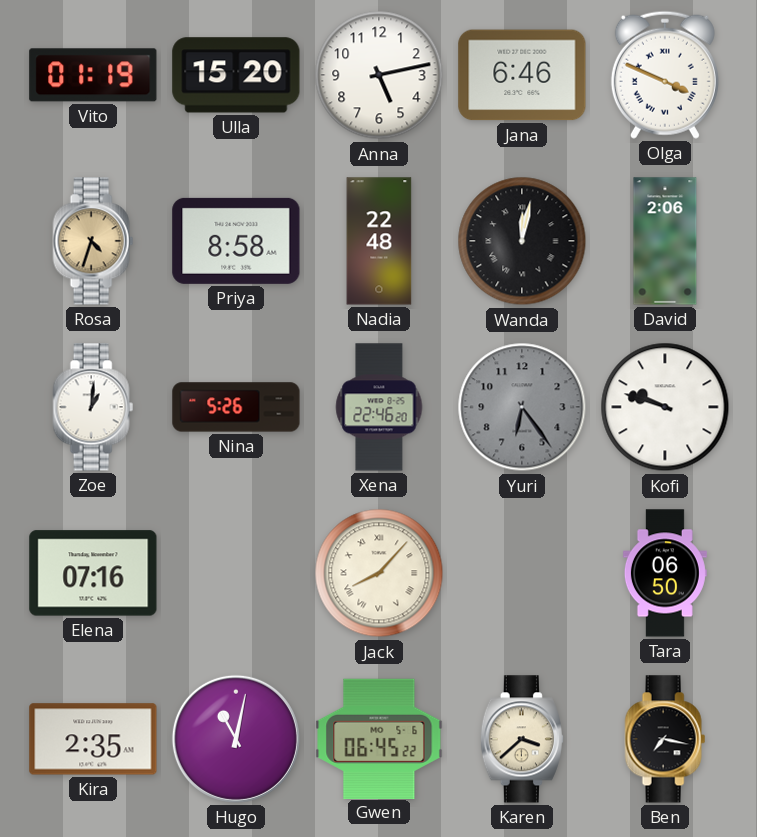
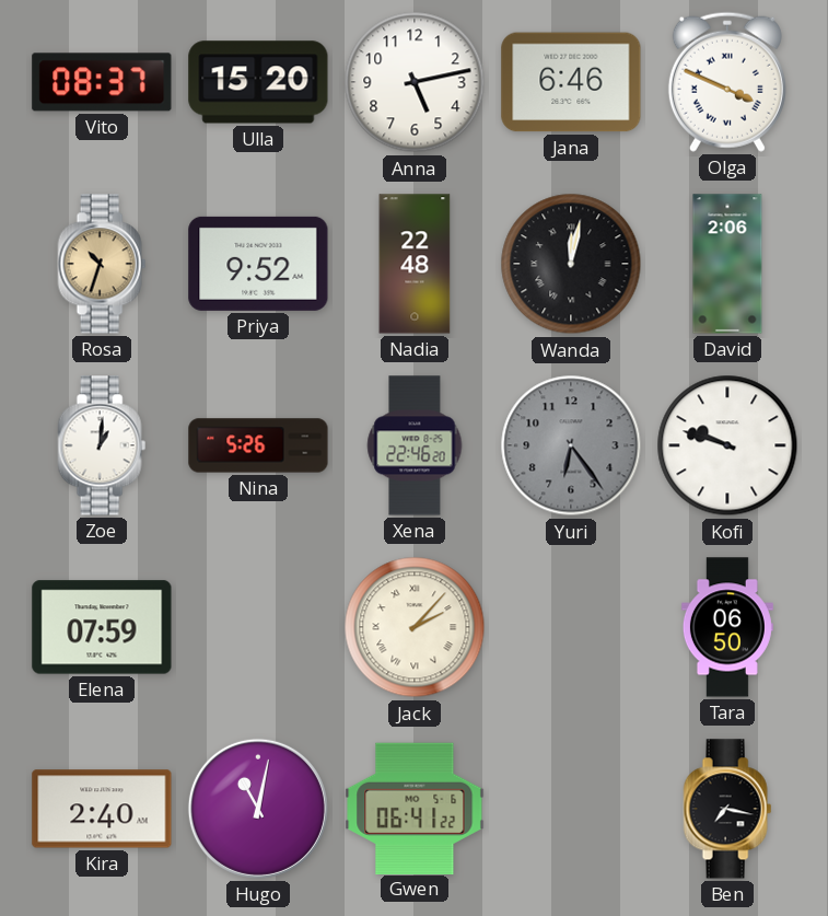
Vito: 01:19 -> 08:37
Rosa: 4:33 -> 10:33
Priya: 8:58 -> 9:52
Elena: 07:16 -> 07:59
Jack: 8:07 -> 2:07
Kira: 2:35 -> 2:40
Gwen: 06:45 -> 06:41
Karen: 3:38 -> none
